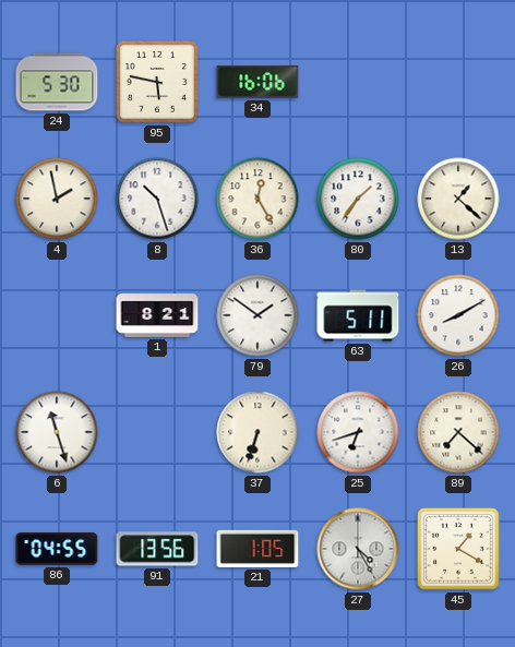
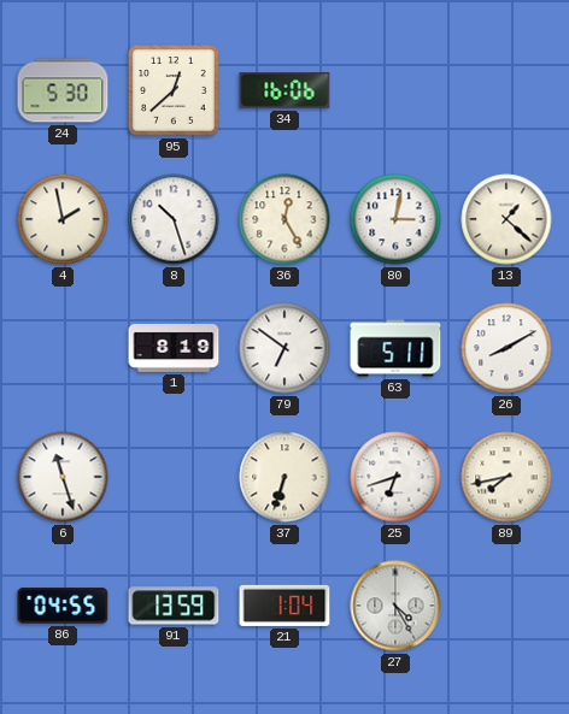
95: 5:47 -> 12:38
80: 1:36 -> 3:02
1: 8:21 -> 8:19
79: 1:51 -> 6:51
89: 7:22 -> 7:43
91: 13:56 -> 13:59
21: 1:05 -> 1:04
45: 1:20 -> none
